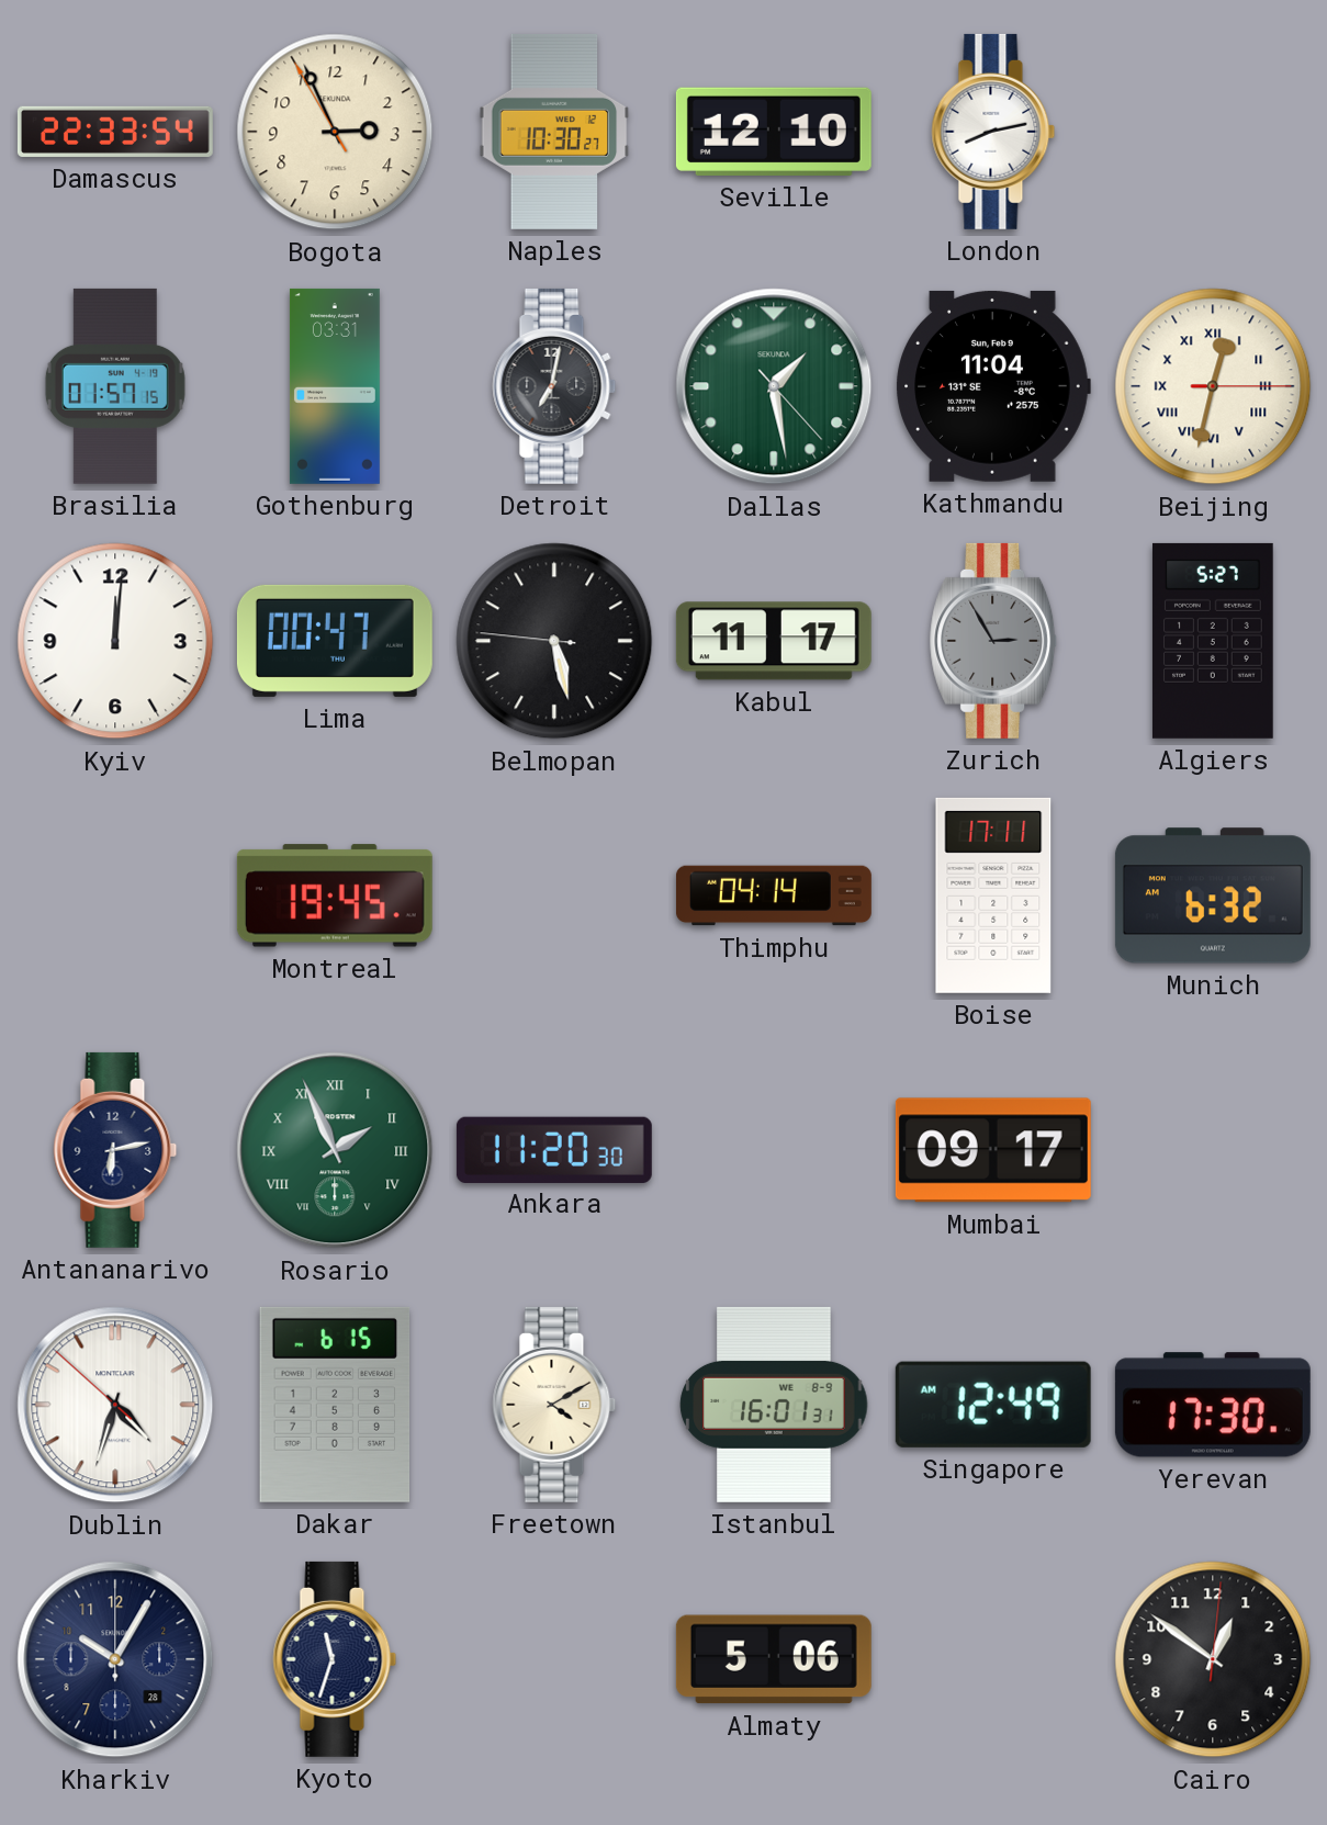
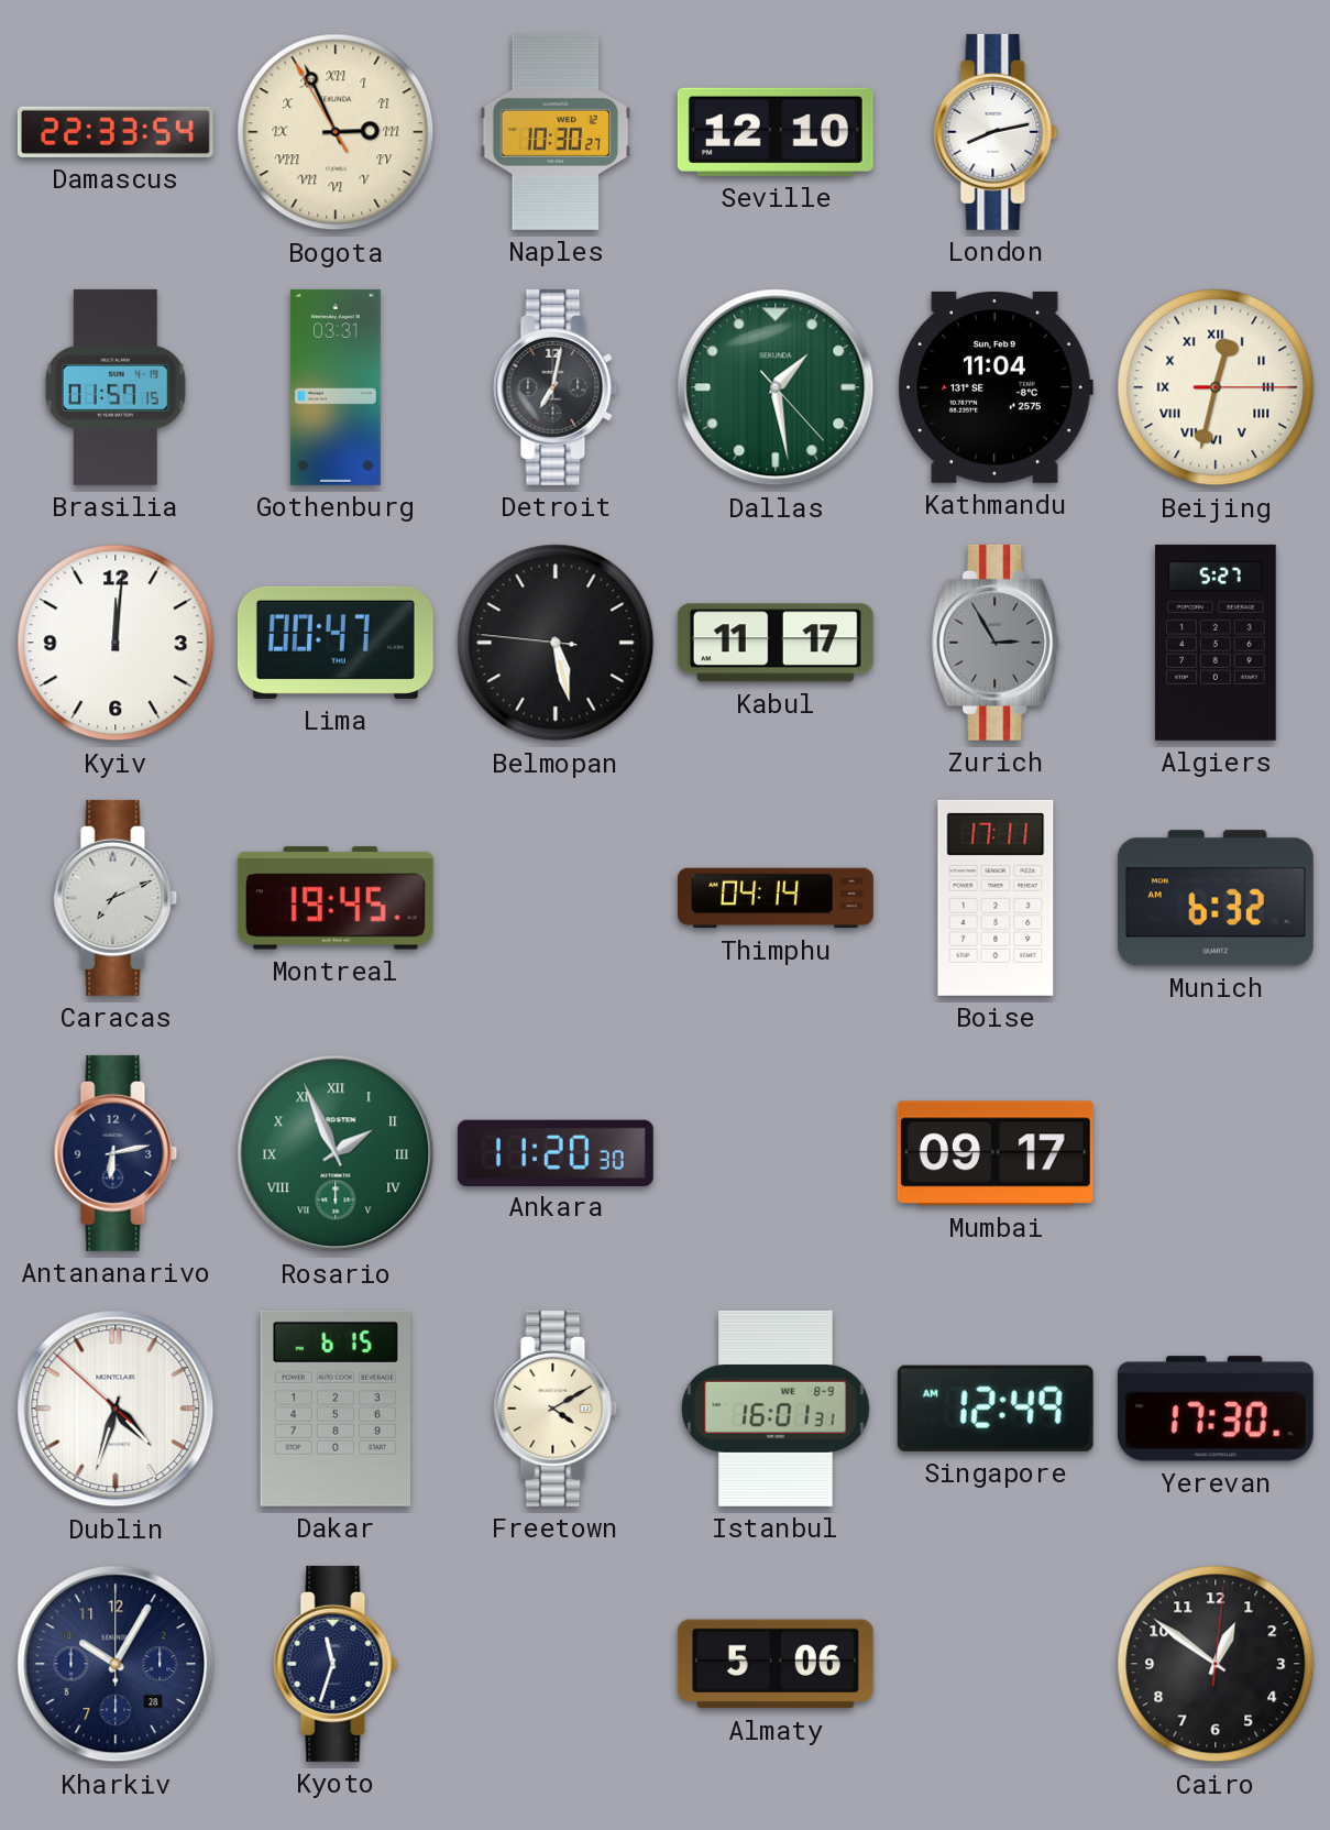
Bogota numerals: Arabic -> Roman
Caracas: none -> 7:11
